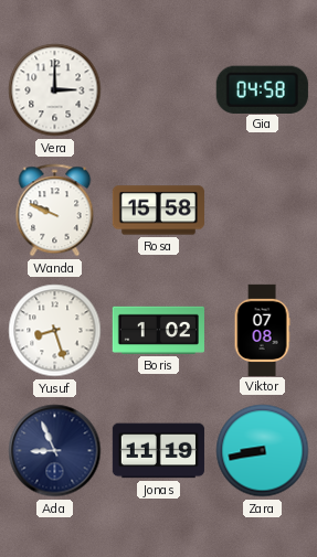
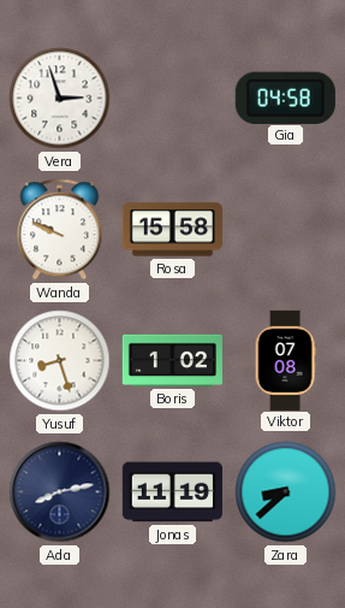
Vera: 3:00 -> 2:57
Ada: 8:56 -> 8:13
Zara: 8:43 -> 8:38
